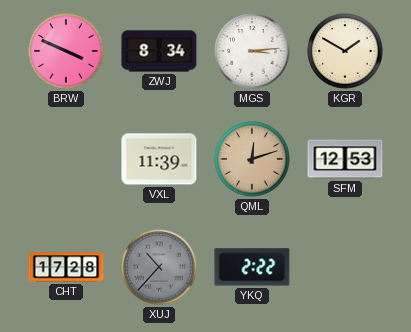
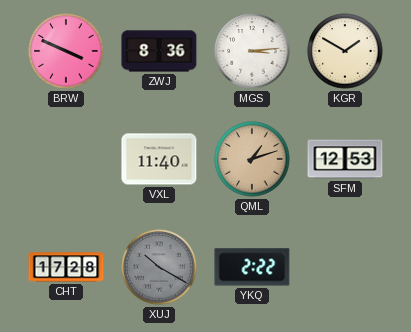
ZWJ: 8:34 -> 8:36
VXL: 11:39 -> 11:40
QML: 12:12 -> 1:12
XUJ: 10:37 -> 10:20
